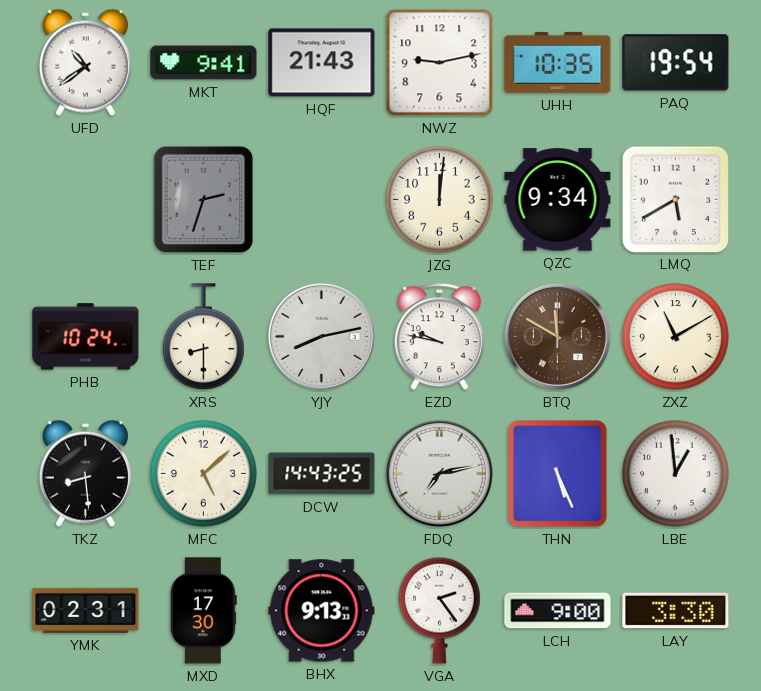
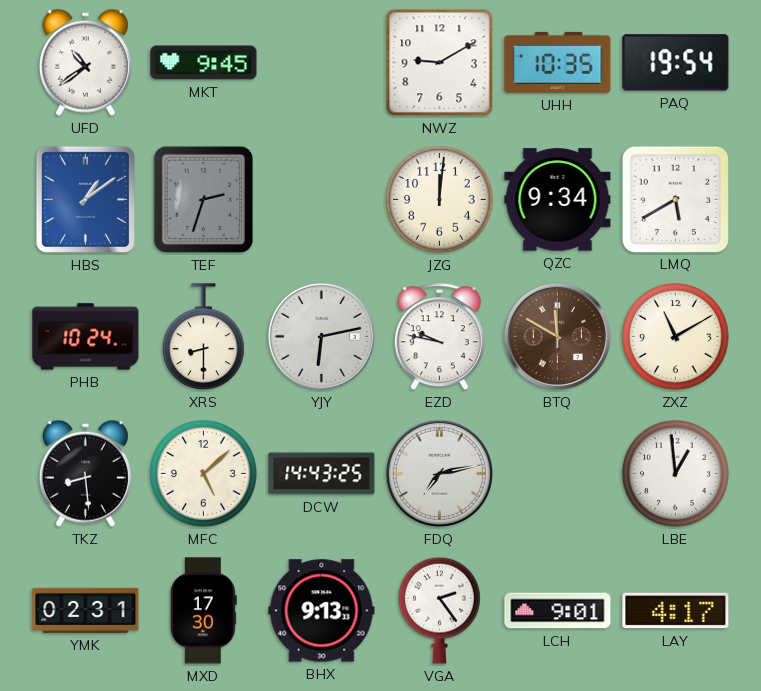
MKT: 9:41 -> 9:45
HQF: 21:43 -> none
NWZ: 9:13 -> 9:10
HBS: none -> 1:09
YJY: 8:13 -> 6:13
THN: 5:26 -> none
LCH: 9:00 -> 9:01
LAY: 3:30 -> 4:17
